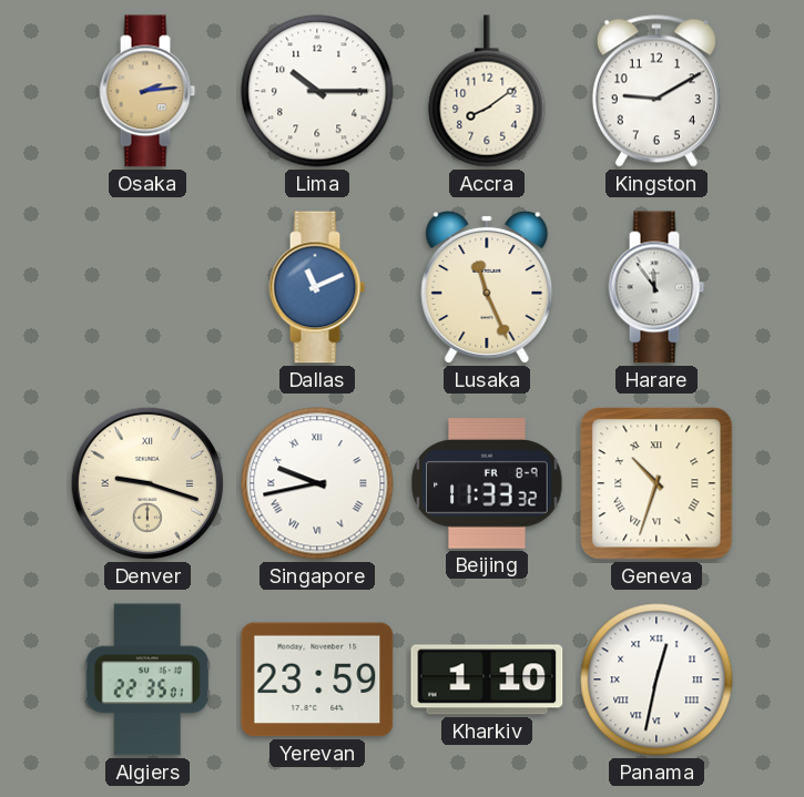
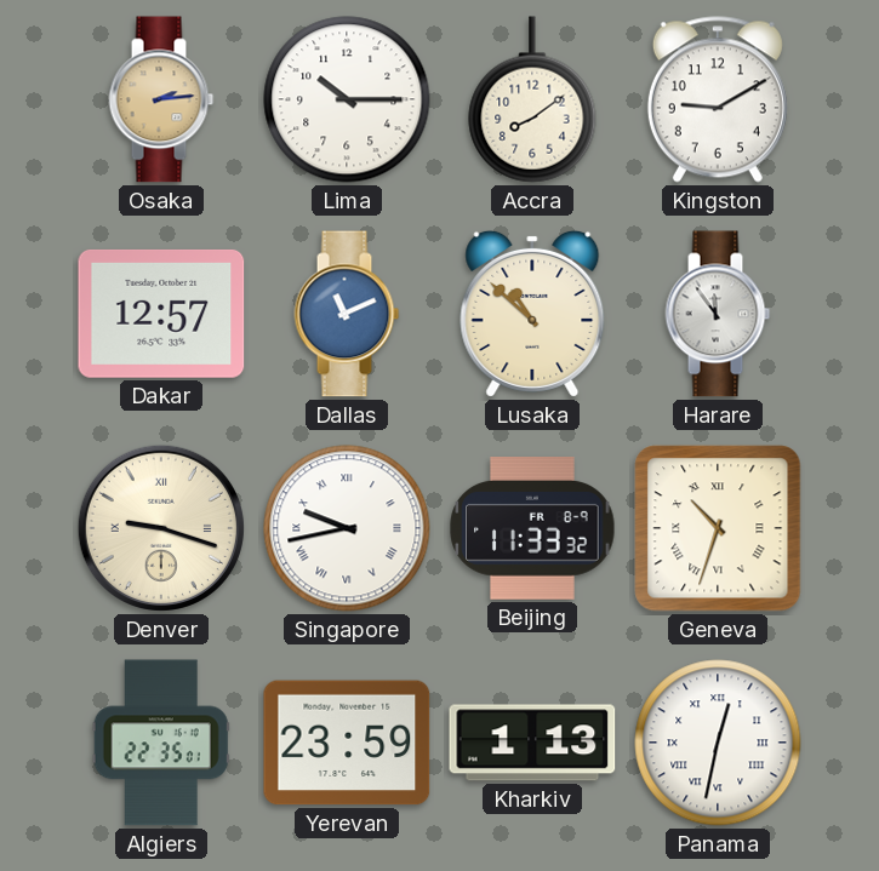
Dakar: none -> 12:57
Lusaka: 11:26 -> 10:52
Kharkiv: 1:10 -> 1:13
